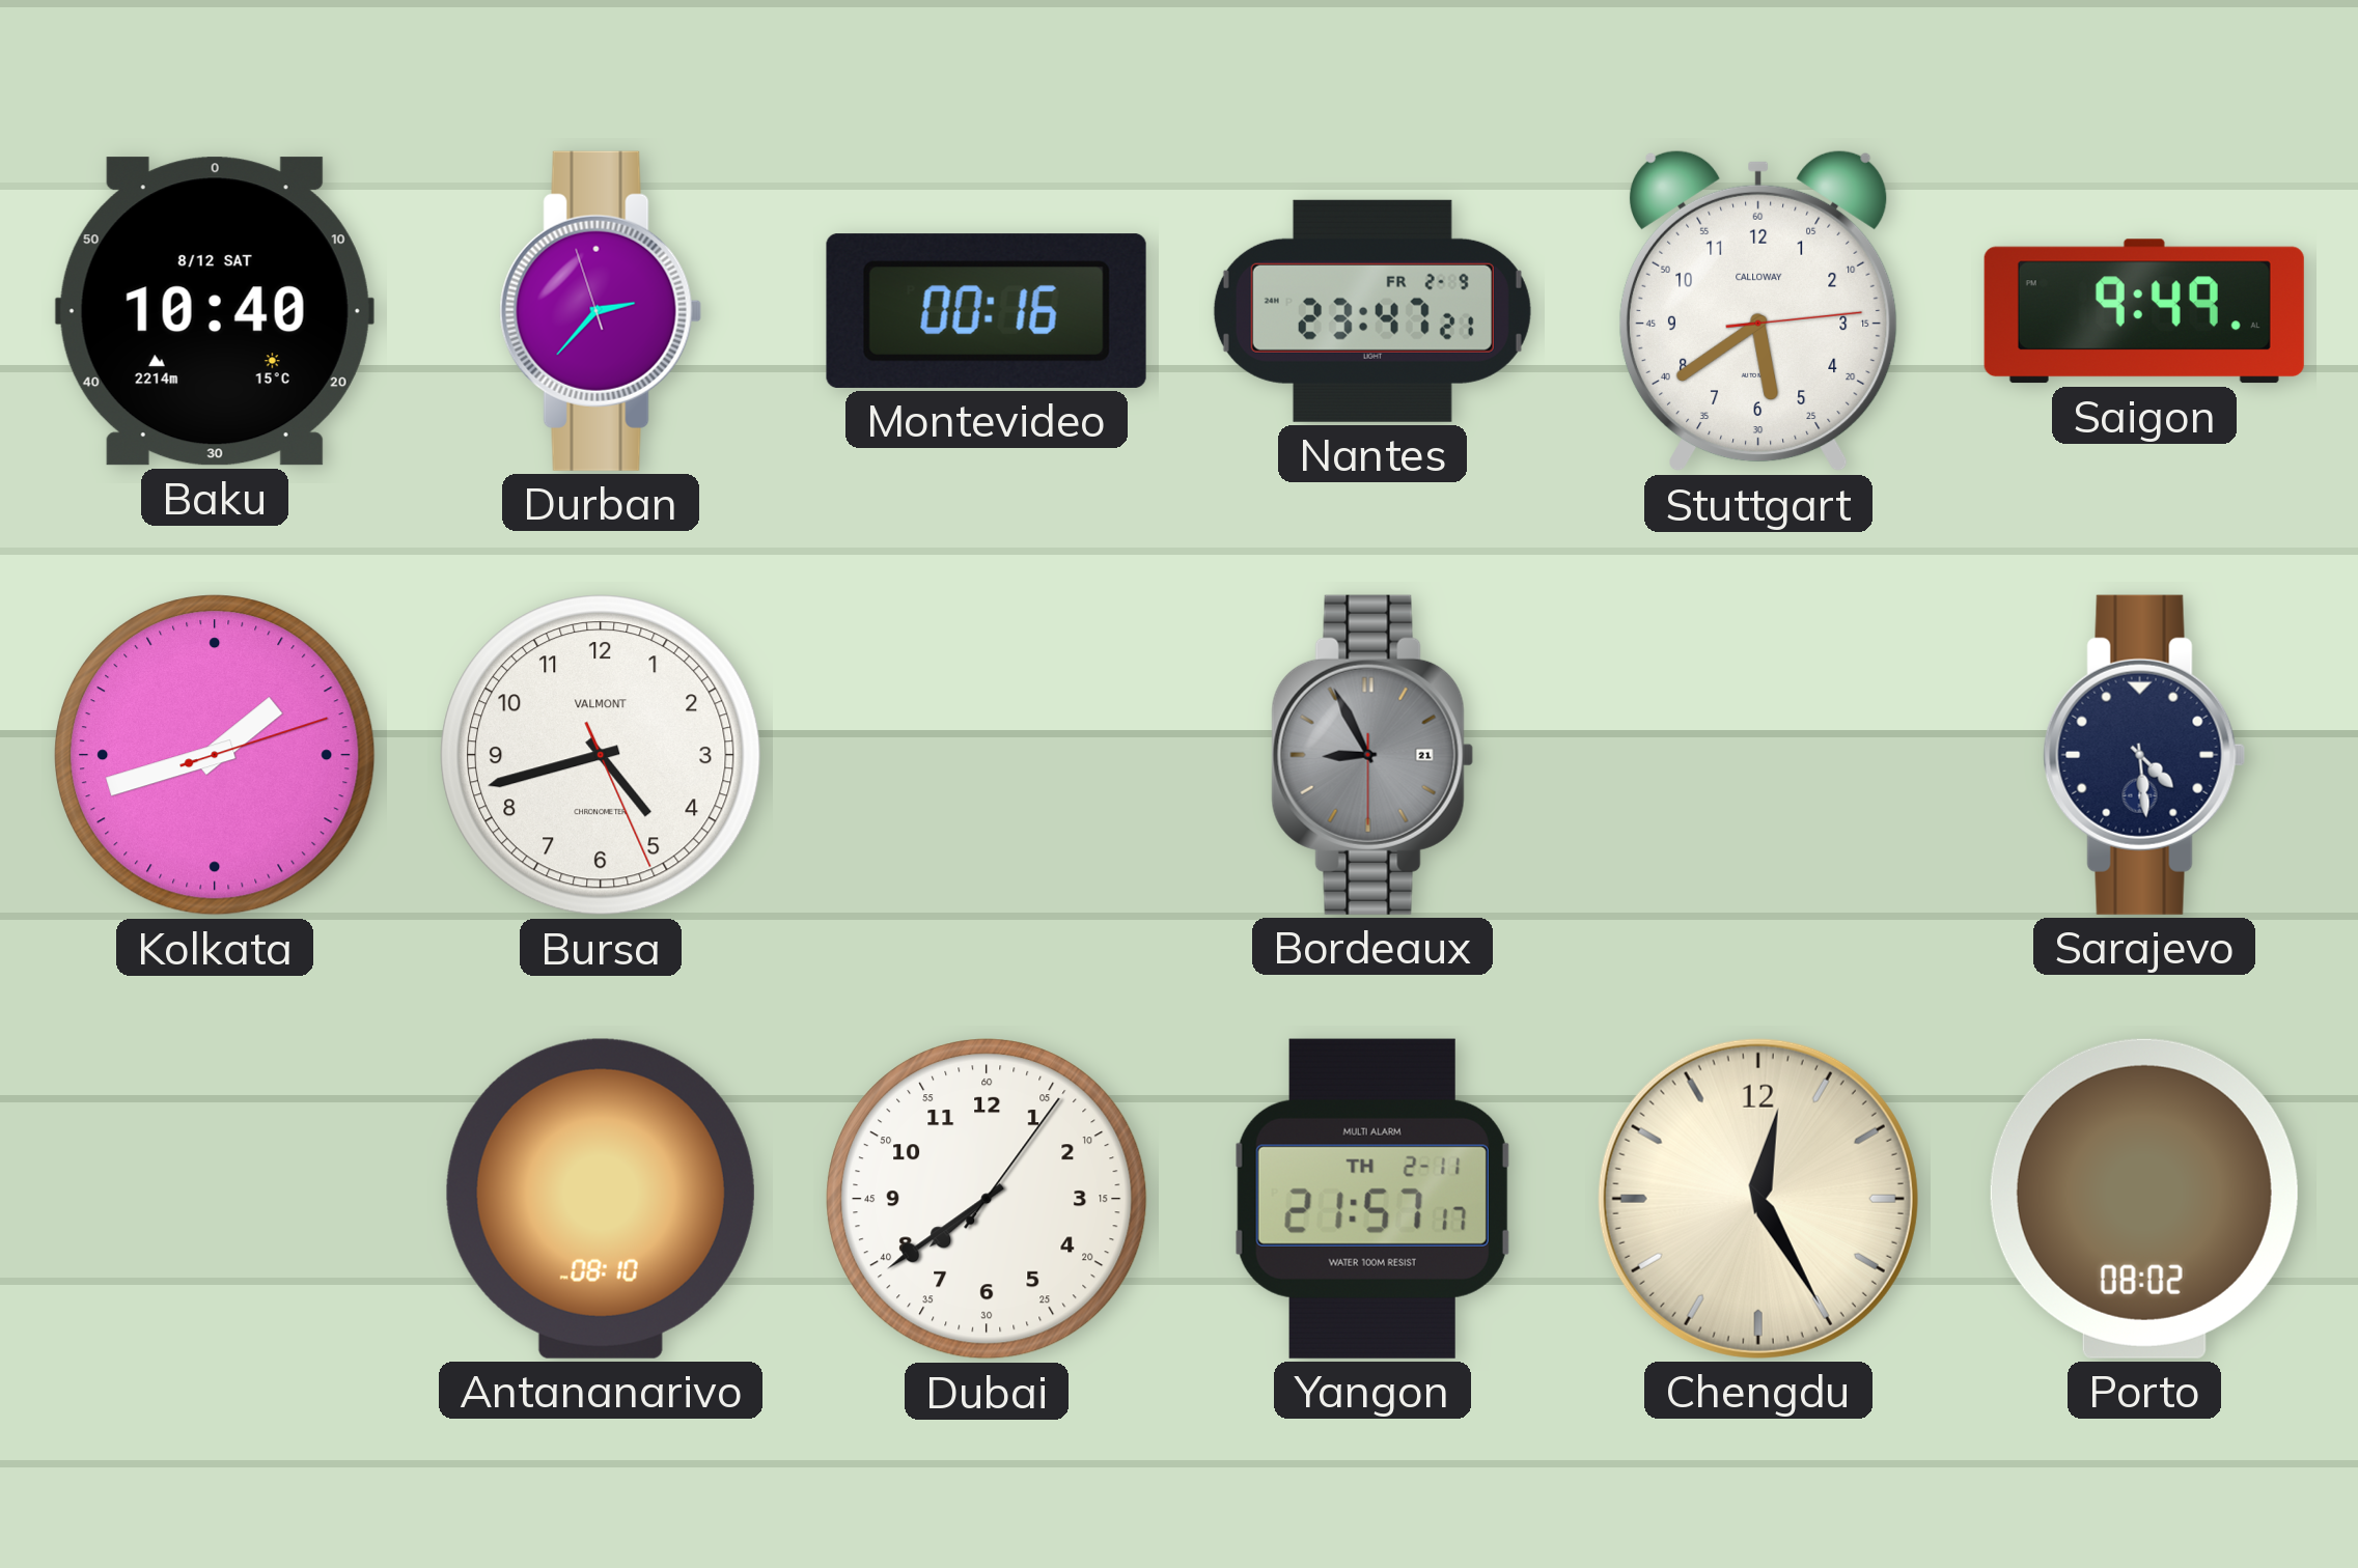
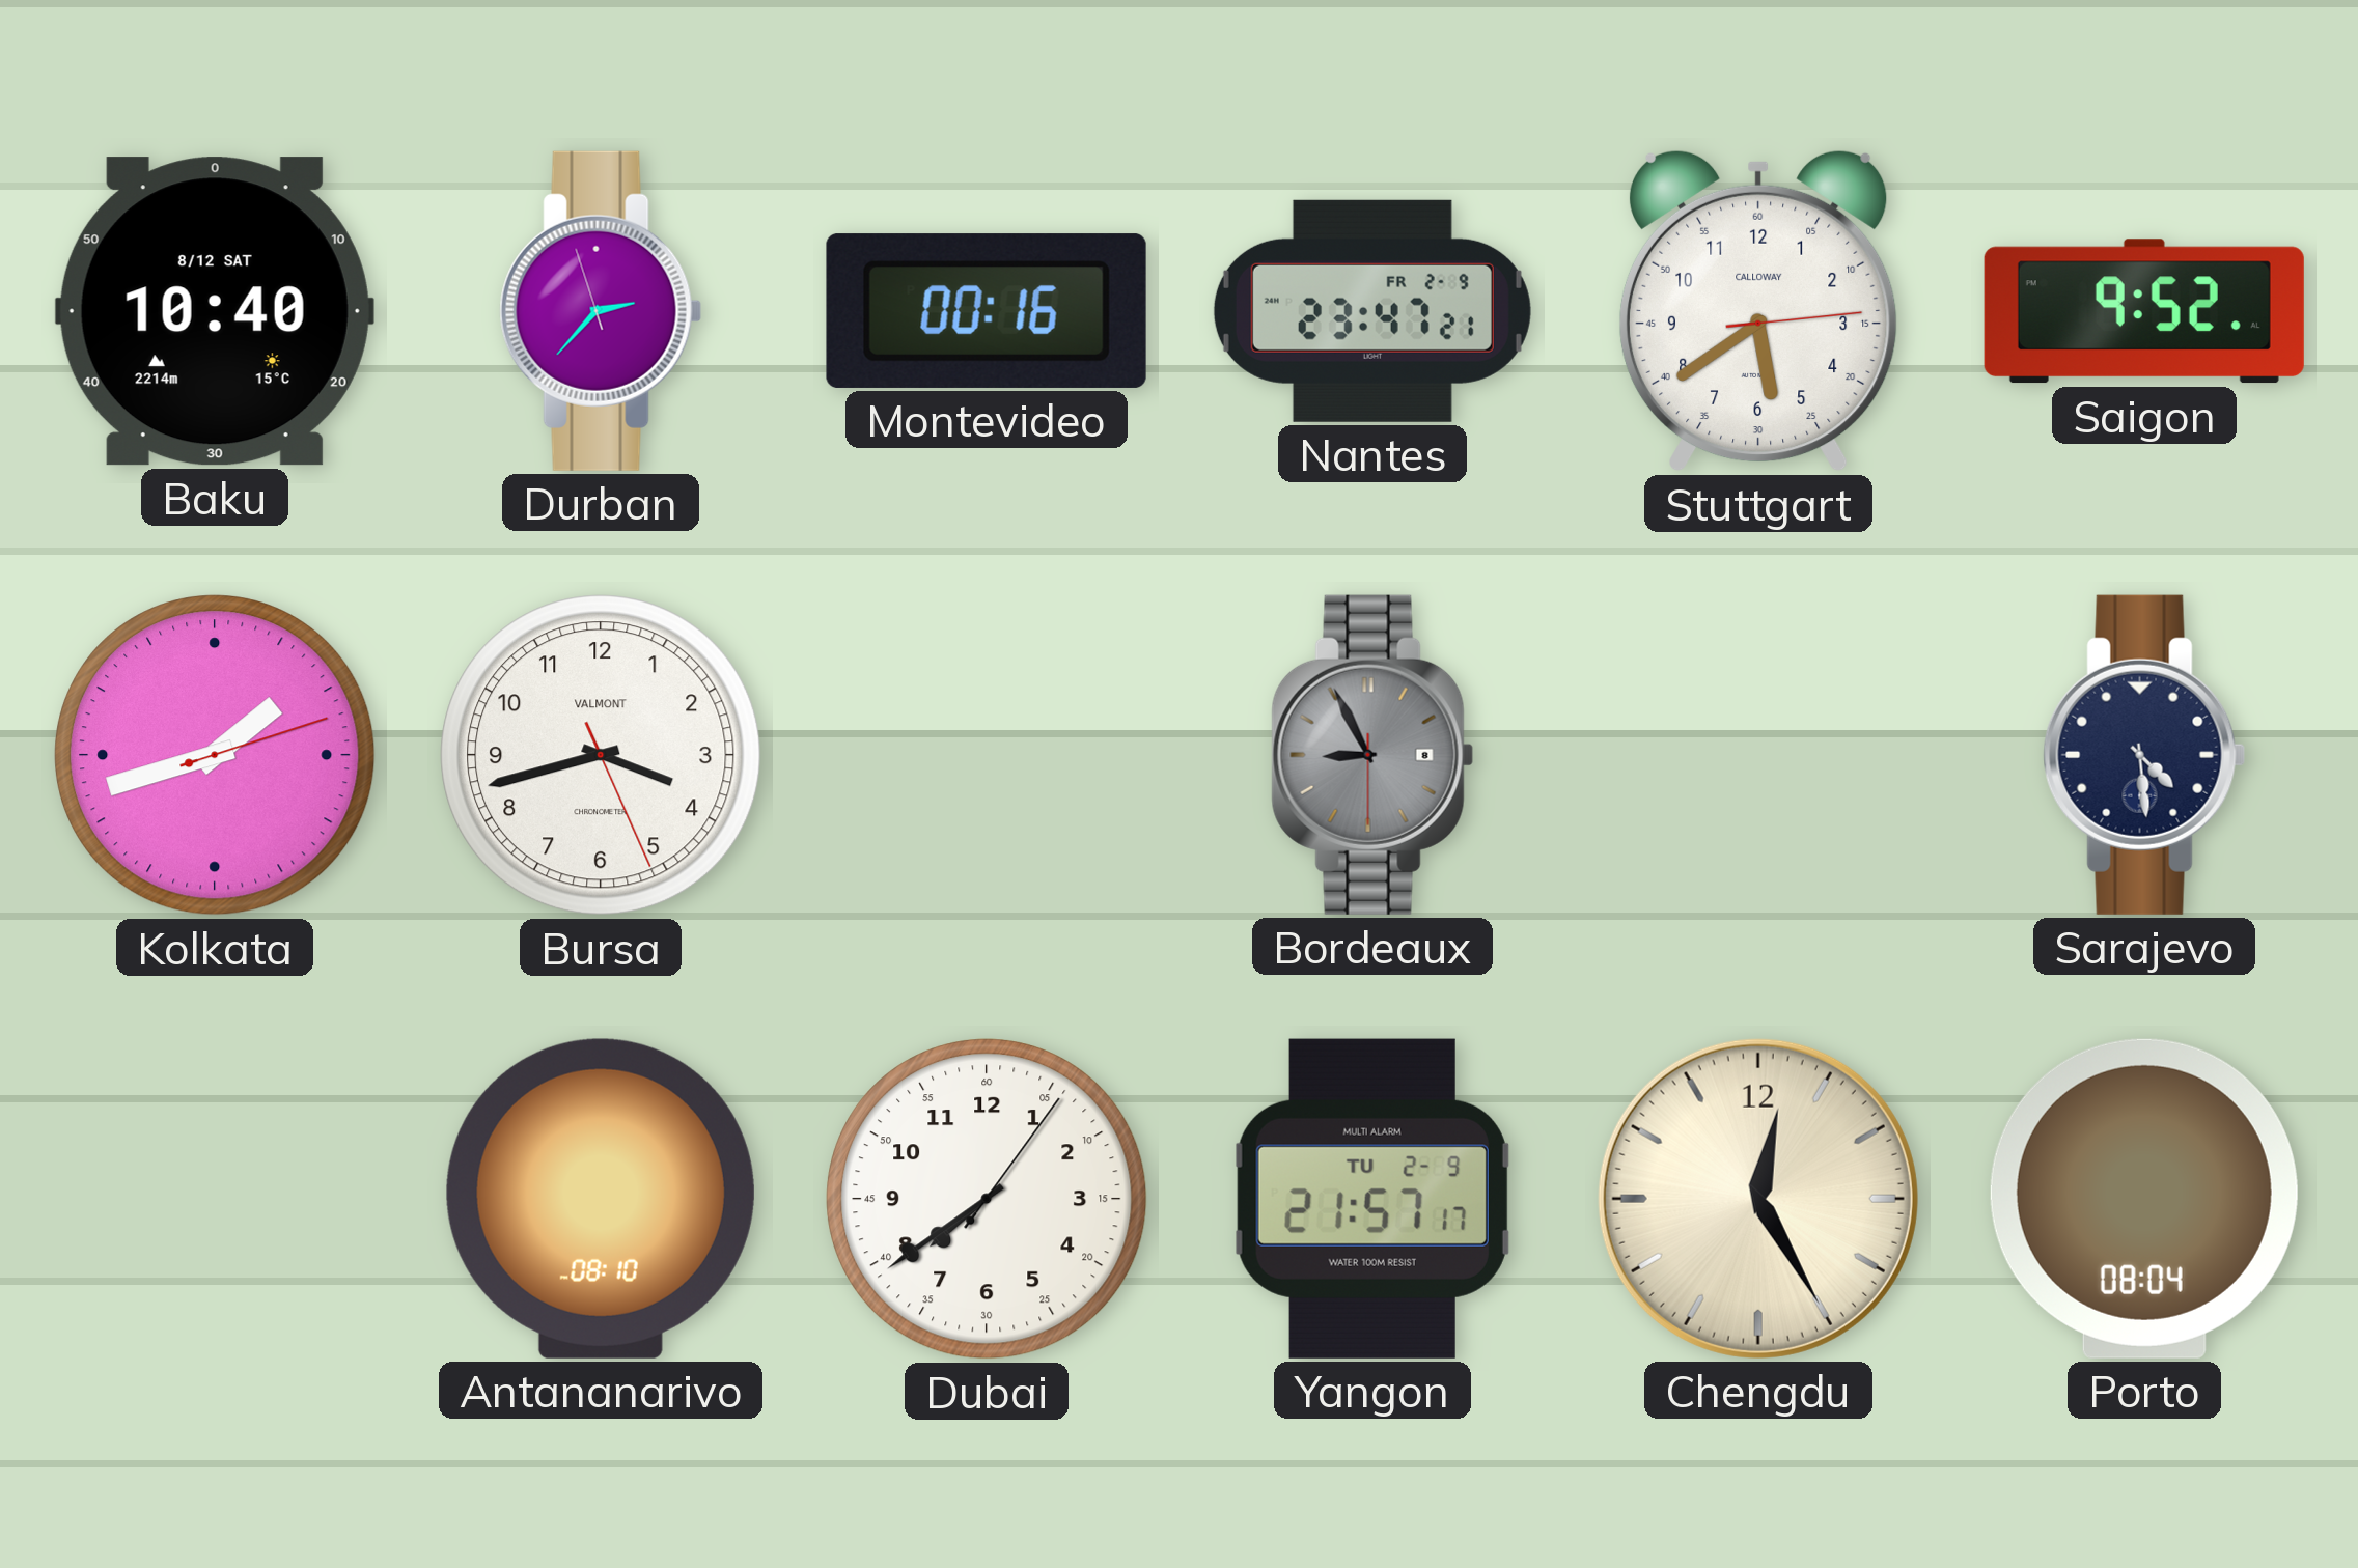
Saigon: 9:49 -> 9:52
Bursa: 4:42 -> 3:42
Bordeaux date: 21 -> 8
Yangon date: TH 2-11 -> TU 2-9
Porto: 08:02 -> 08:04
